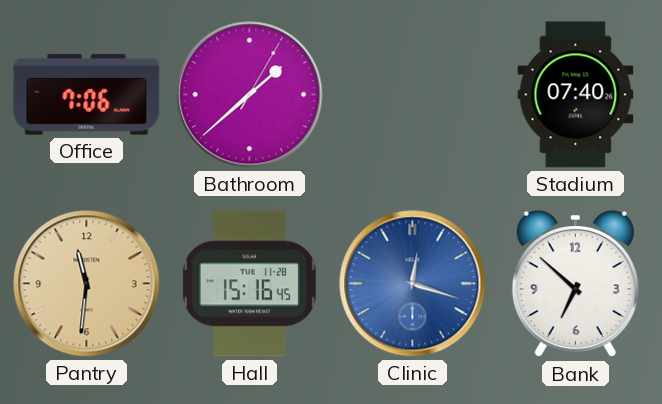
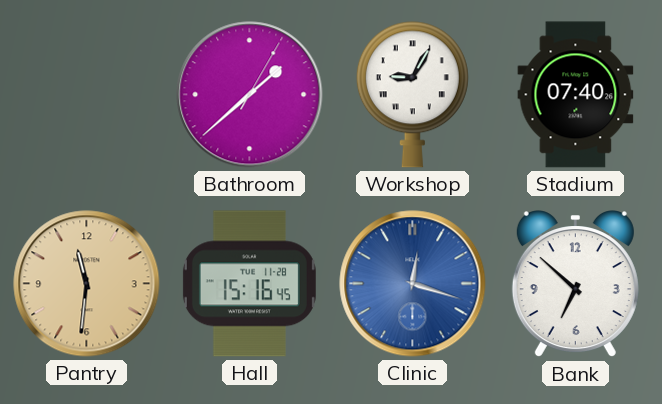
Office: 7:06 -> none
Workshop: none -> 9:05
